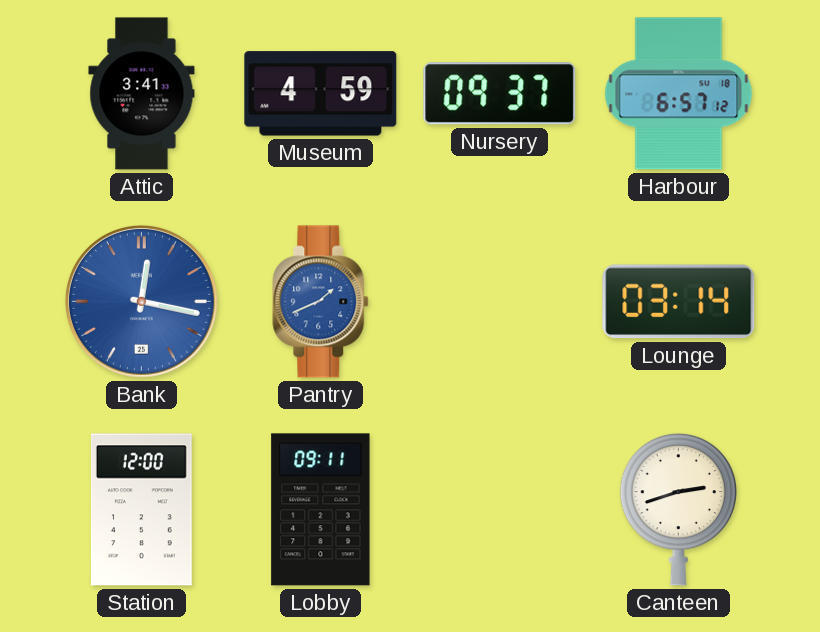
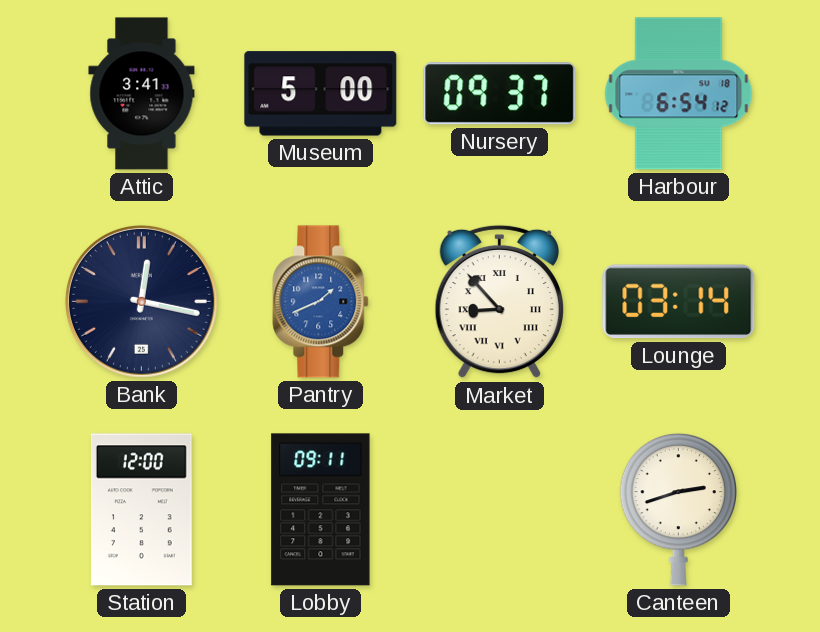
Museum: 4:59 -> 5:00
Harbour: 6:57 -> 6:54
Bank dial: blue -> navy
Market: none -> 8:53
